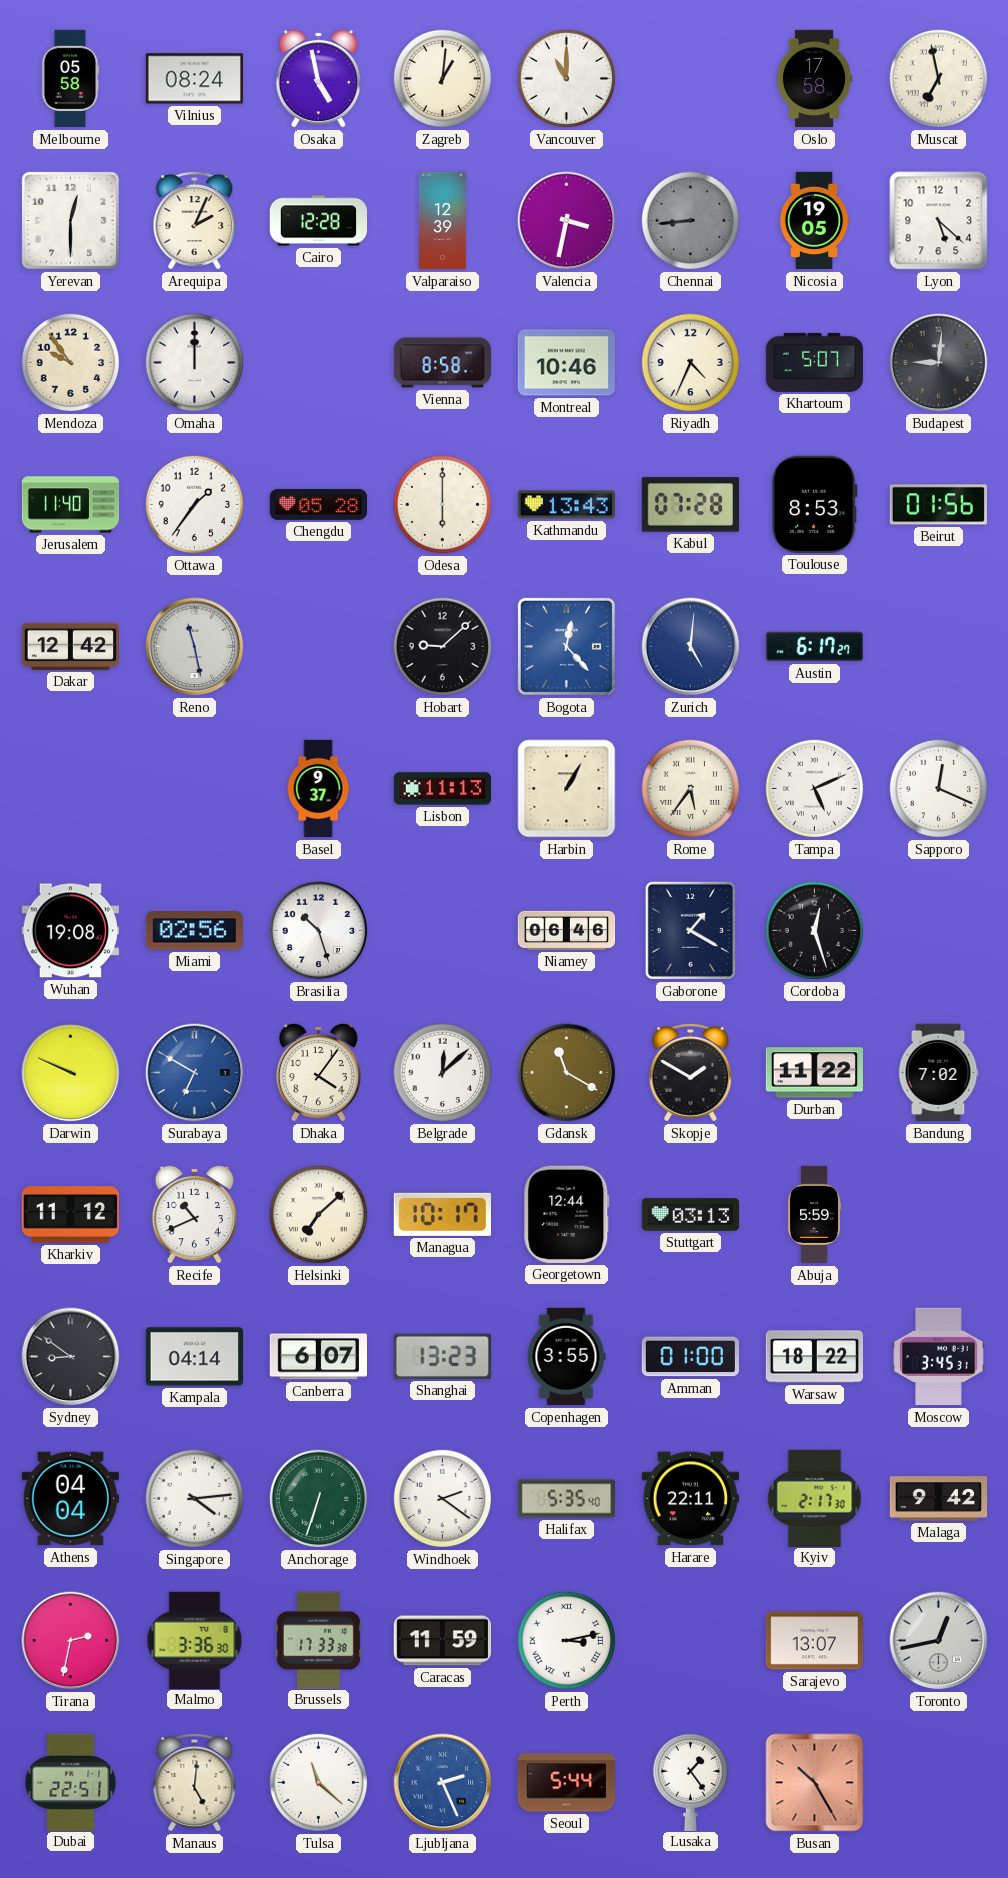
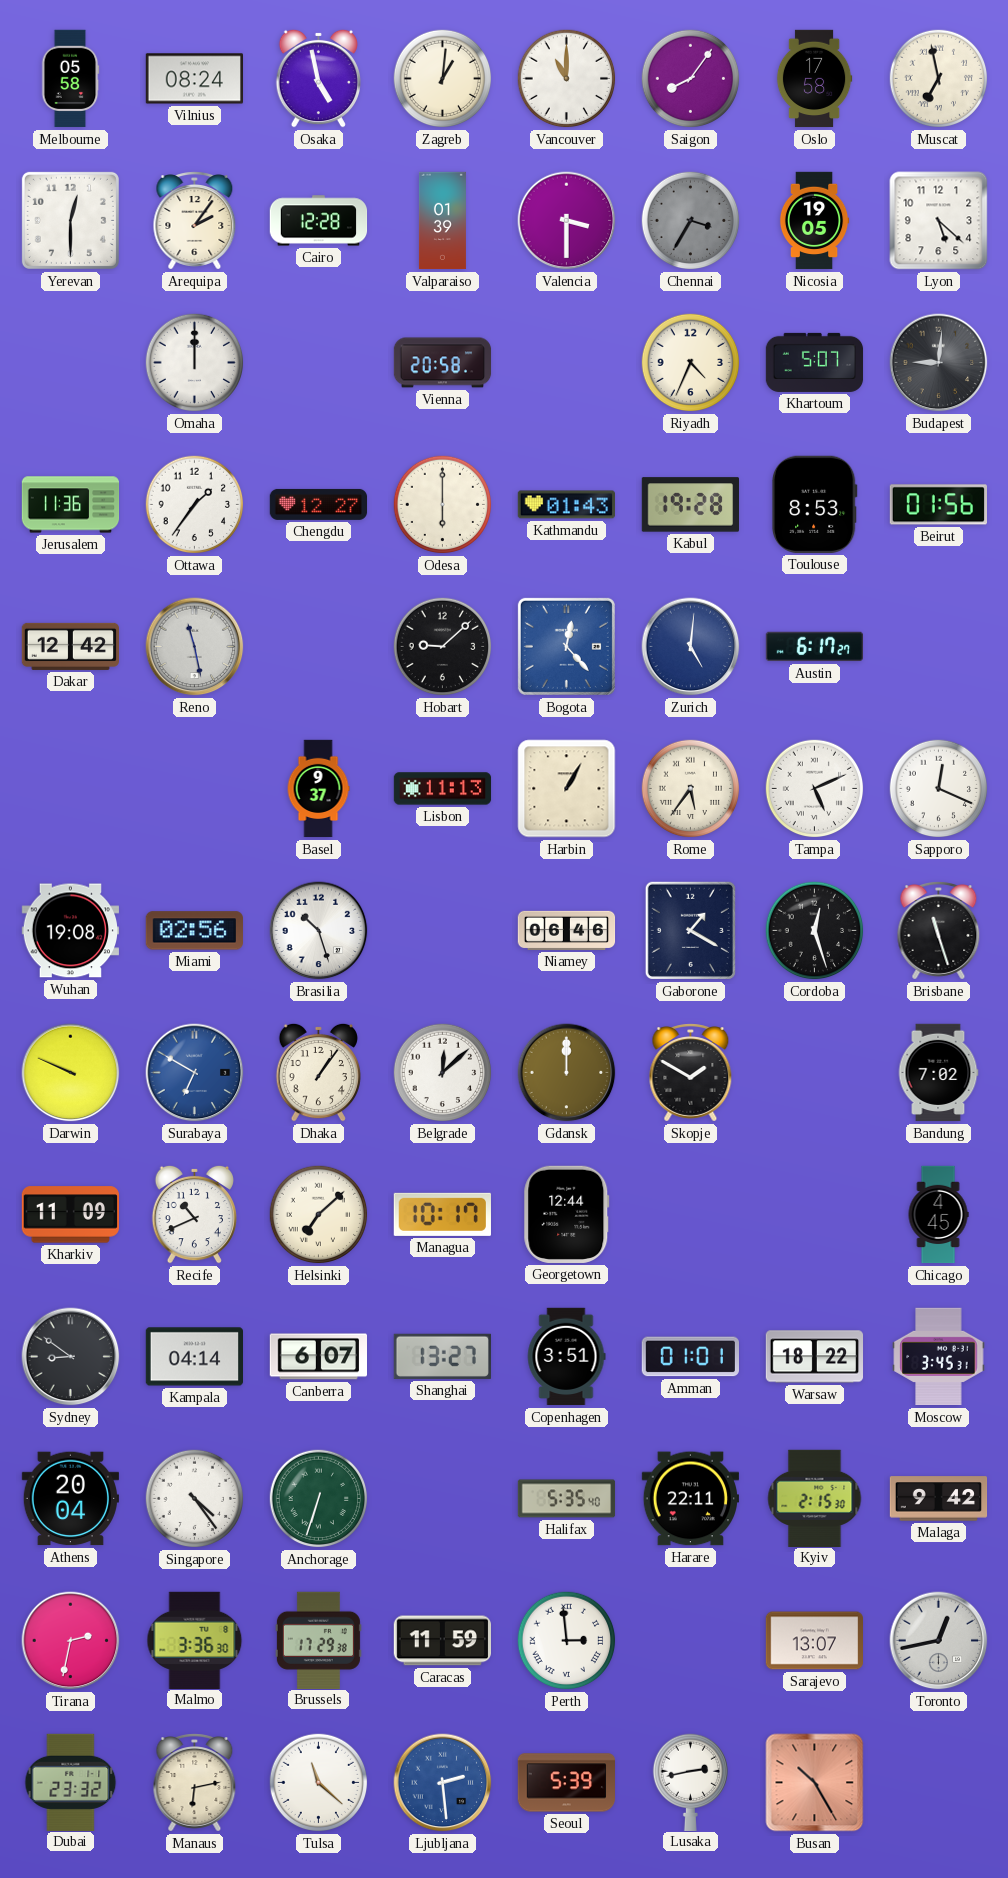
Saigon: none -> 8:06
Arequipa: 2:04 -> 2:06
Valparaiso: 12:39 -> 01:39
Valencia: 3:32 -> 3:30
Chennai: 8:44 -> 3:35
Mendoza: 9:54 -> none
Vienna: 8:58 -> 20:58
Montreal: 10:46 -> none
Jerusalem: 11:40 -> 11:36
Chengdu: 05:28 -> 12:27
Kathmandu: 13:43 -> 01:43
Kabul: 07:28 -> 19:28
Brisbane: none -> 11:27
Dhaka: 4:06 -> 1:06
Gdansk: 11:20 -> 12:00
Durban: 11:22 -> none
Kharkiv: 11:12 -> 11:09
Stuttgart: 03:13 -> none
Abuja: 5:59 -> none
Chicago: none -> 4:45
Shanghai: 13:23 -> 13:27
Copenhagen: 3:55 -> 3:51
Amman: 01:00 -> 01:01
Athens: 04:04 -> 20:04
Singapore: 4:14 -> 4:24
Windhoek: 2:21 -> none
Kyiv: 2:17 -> 2:15
Brussels: 17:33 -> 17:29
Perth: 3:13 -> 2:59
Dubai: 22:51 -> 23:32
Manaus: 5:01 -> 6:13
Ljubljana: 2:26 -> 2:29
Seoul: 5:44 -> 5:39
Lusaka: 1:24 -> 2:43
